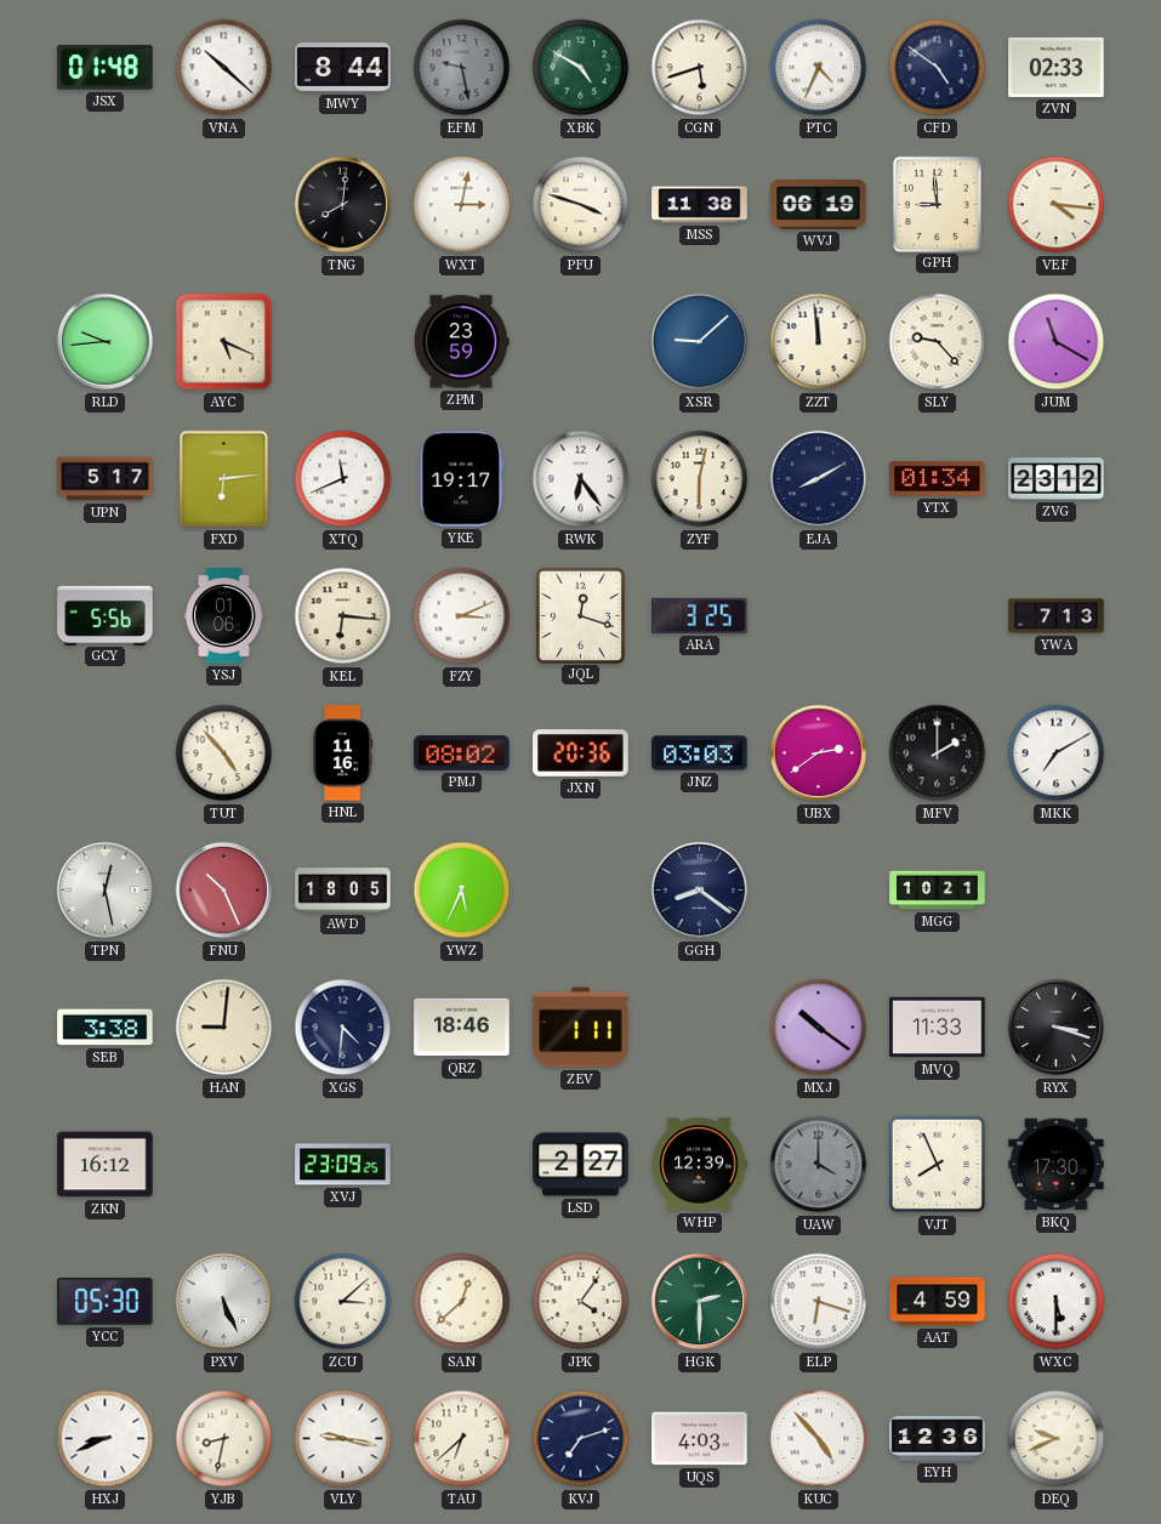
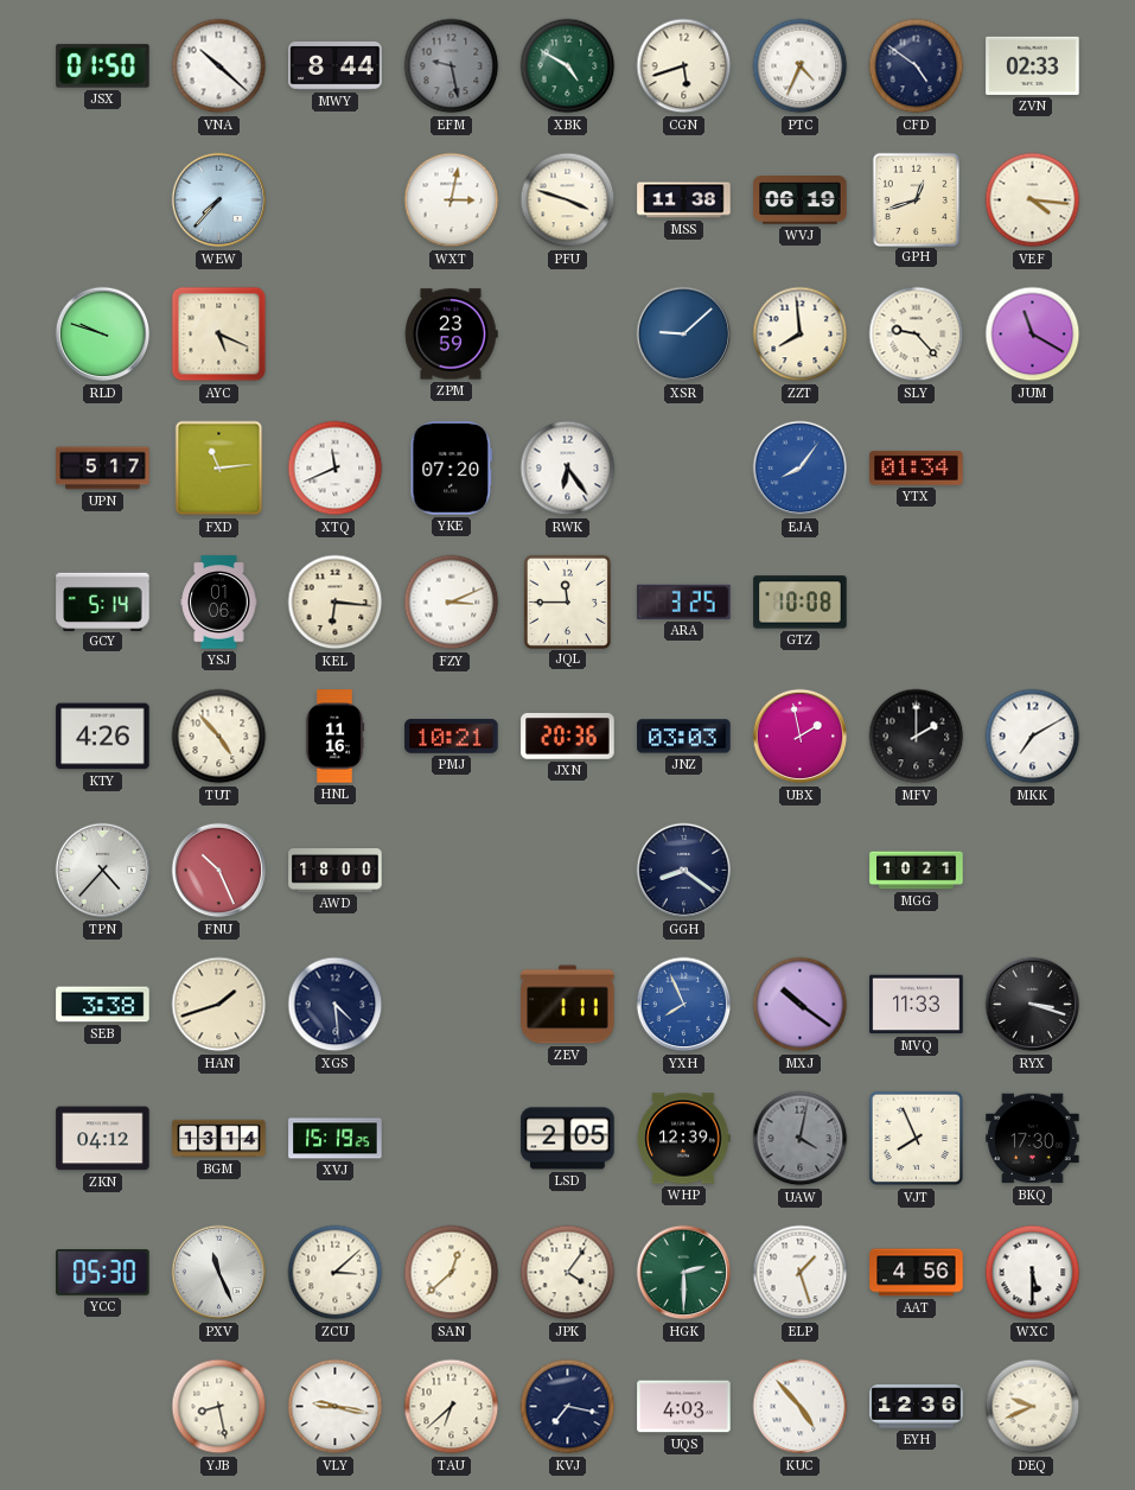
JSX: 01:48 -> 01:50
WEW: none -> 7:37
TNG: 8:01 -> none
GPH: 8:59 -> 12:42
RLD: 9:44 -> 9:48
ZZT: 11:59 -> 7:59
FXD: 6:14 -> 11:14
YKE: 19:17 -> 07:20
ZYF: 6:02 -> none
EJA: 8:10 -> 8:06
EJA dial: navy -> blue
ZVG: 23:12 -> none
GCY: 5:56 -> 5:14
JQL: 12:18 -> 11:45
GTZ: none -> 10:08
YWA: 7:13 -> none
KTY: none -> 4:26
PMJ: 08:02 -> 10:21
UBX: 2:39 -> 1:58
TPN: 12:28 -> 4:37
AWD: 18:05 -> 18:00
YWZ: 5:34 -> none
HAN: 9:01 -> 1:42
XGS: 4:31 -> 4:29
QRZ: 18:46 -> none
YXH: none -> 7:56
ZKN: 16:12 -> 04:12
BGM: none -> 13:14
XVJ: 23:09 -> 15:19
LSD: 2:27 -> 2:05
UAW: 4:00 -> 4:02
PXV: 5:26 -> 11:26
ELP: 6:18 -> 1:27
AAT: 4:59 -> 4:56
HXJ: 8:41 -> none
YJB: 8:32 -> 8:28
KVJ: 7:12 -> 7:17
